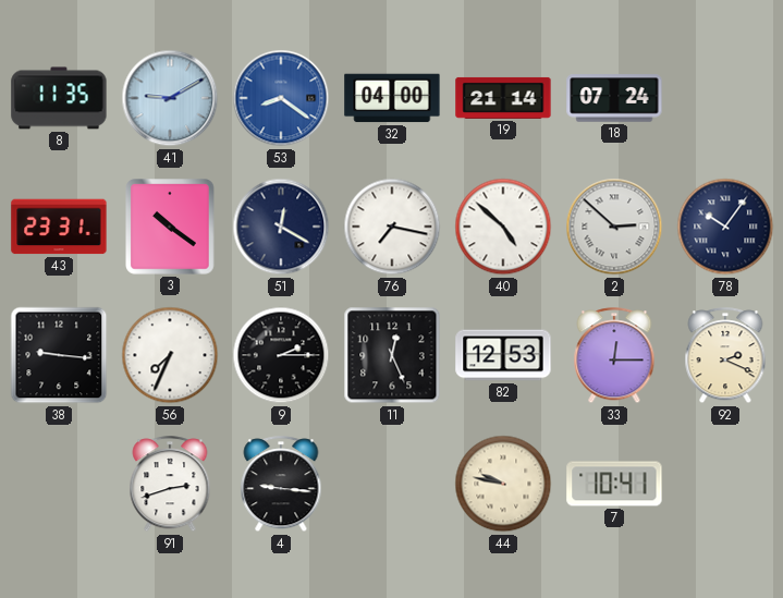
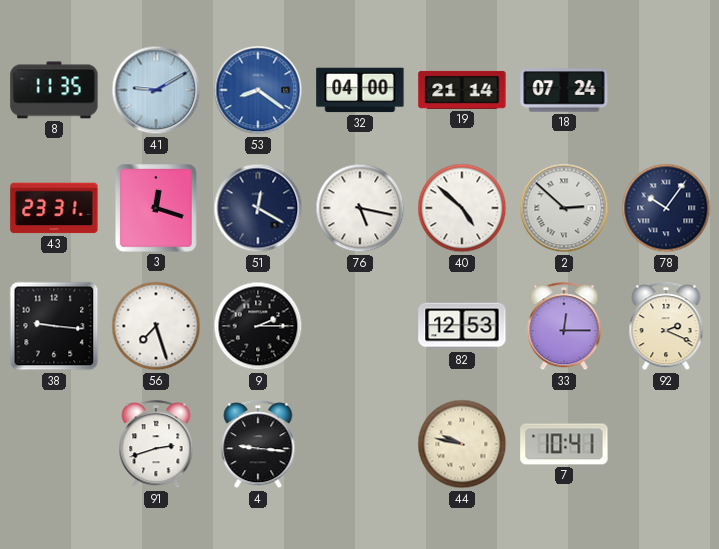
3: 10:21 -> 12:18
76: 7:17 -> 5:17
56: 7:34 -> 7:27
11: 12:26 -> none
